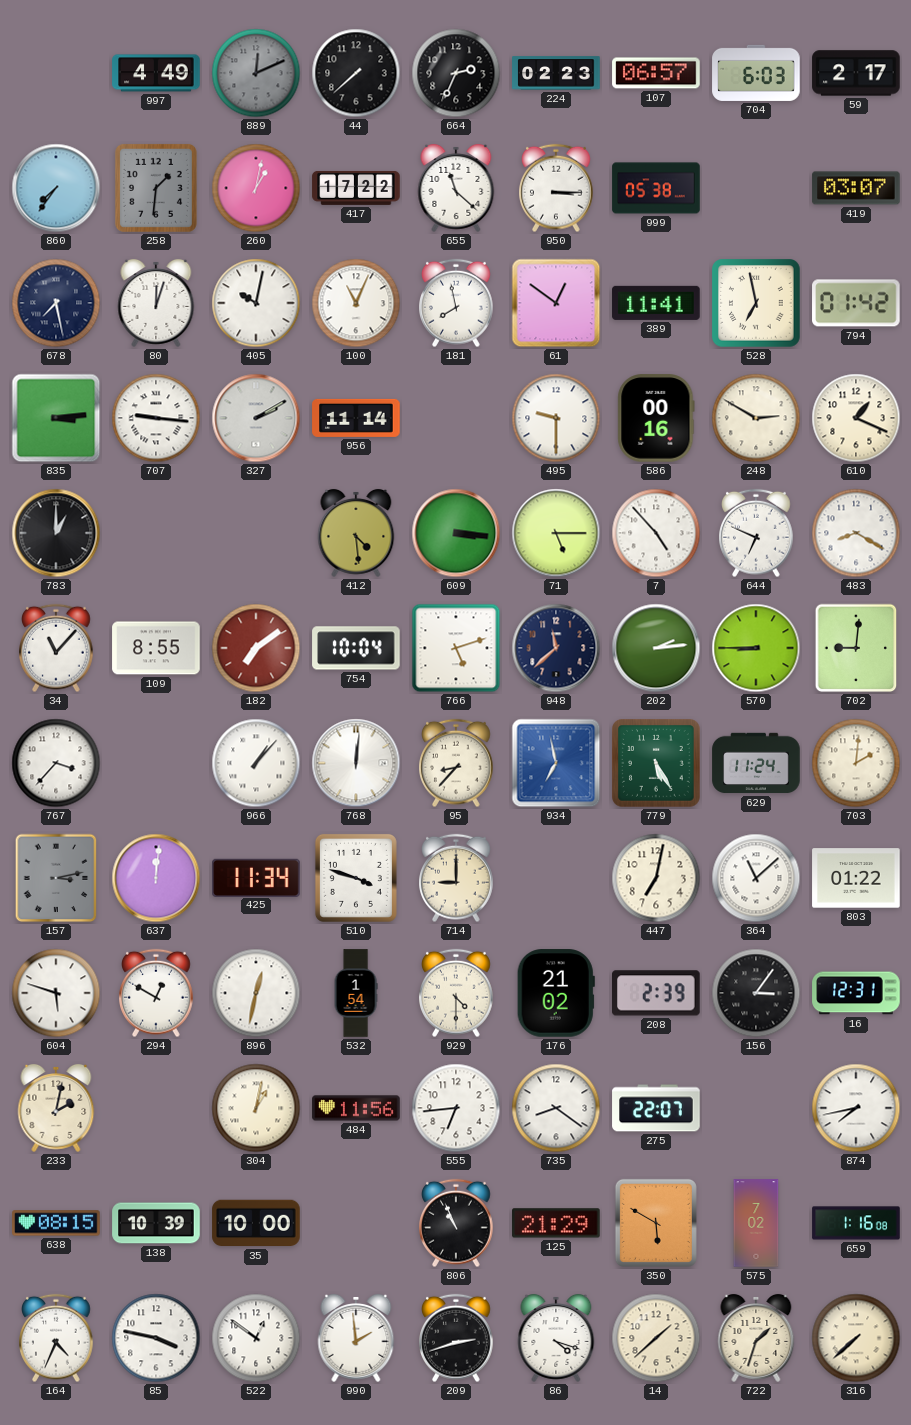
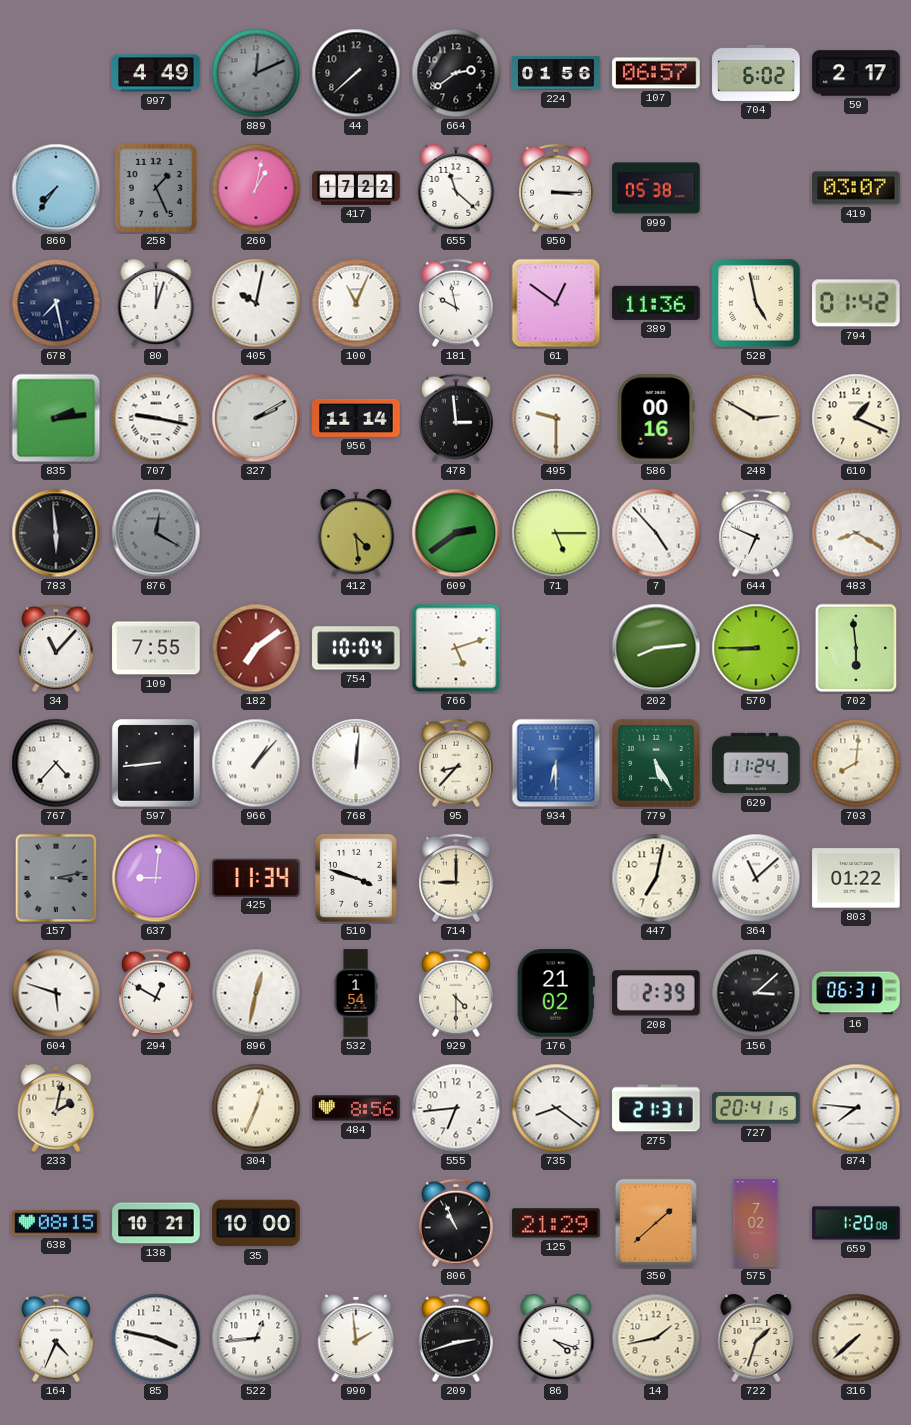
664: 2:34 -> 2:39
224: 02:23 -> 01:56
704: 6:03 -> 6:02
258: 1:31 -> 1:26
181: 7:58 -> 9:58
389: 11:41 -> 11:36
528: 6:58 -> 4:58
835: 3:14 -> 2:14
707: 9:16 -> 9:17
478: none -> 2:59
783: 1:00 -> 5:59
876: none -> 12:20
609: 3:16 -> 2:39
109: 8:55 -> 7:55
948: 11:38 -> none
202: 2:14 -> 8:14
702: 9:01 -> 5:59
767: 3:37 -> 4:37
597: none -> 8:44
934: 6:58 -> 6:30
703: 2:01 -> 8:01
637: 12:01 -> 9:01
156: 3:06 -> 3:08
16: 12:31 -> 06:31
304: 1:02 -> 12:34
484: 11:56 -> 8:56
275: 22:07 -> 21:31
727: none -> 20:41
874: 7:43 -> 7:46
138: 10:39 -> 10:21
350: 5:50 -> 1:38
659: 1:16 -> 1:20
522: 12:51 -> 12:44
14: 1:38 -> 1:43
